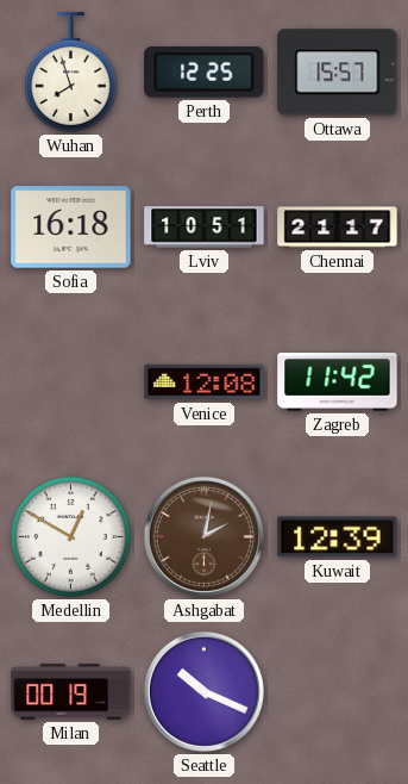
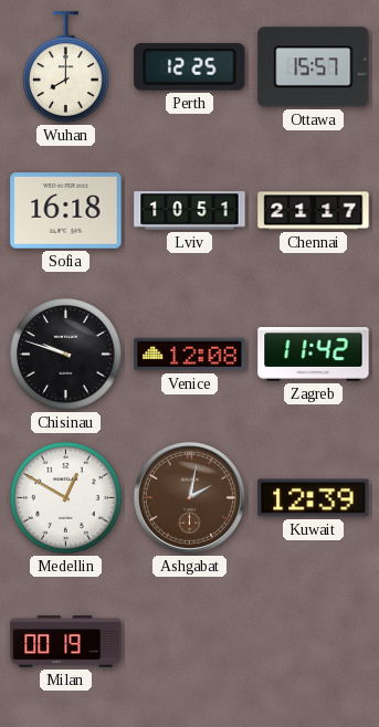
Wuhan: 7:57 -> 8:00
Chisinau: none -> 9:48
Seattle: 10:19 -> none
